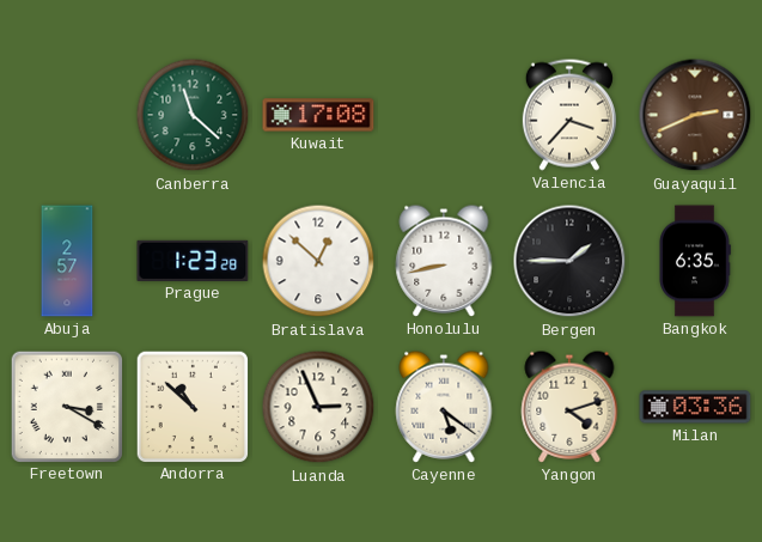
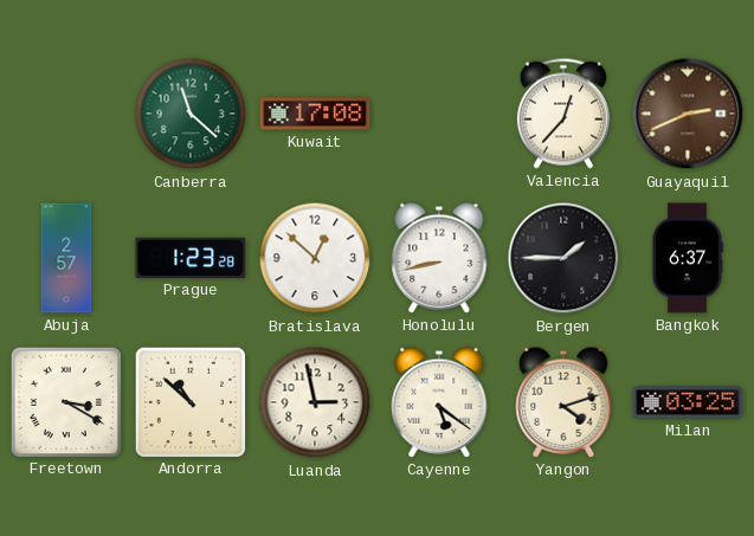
Valencia: 3:37 -> 12:37
Bangkok: 6:35 -> 6:37
Luanda: 2:56 -> 2:58
Milan: 03:36 -> 03:25
